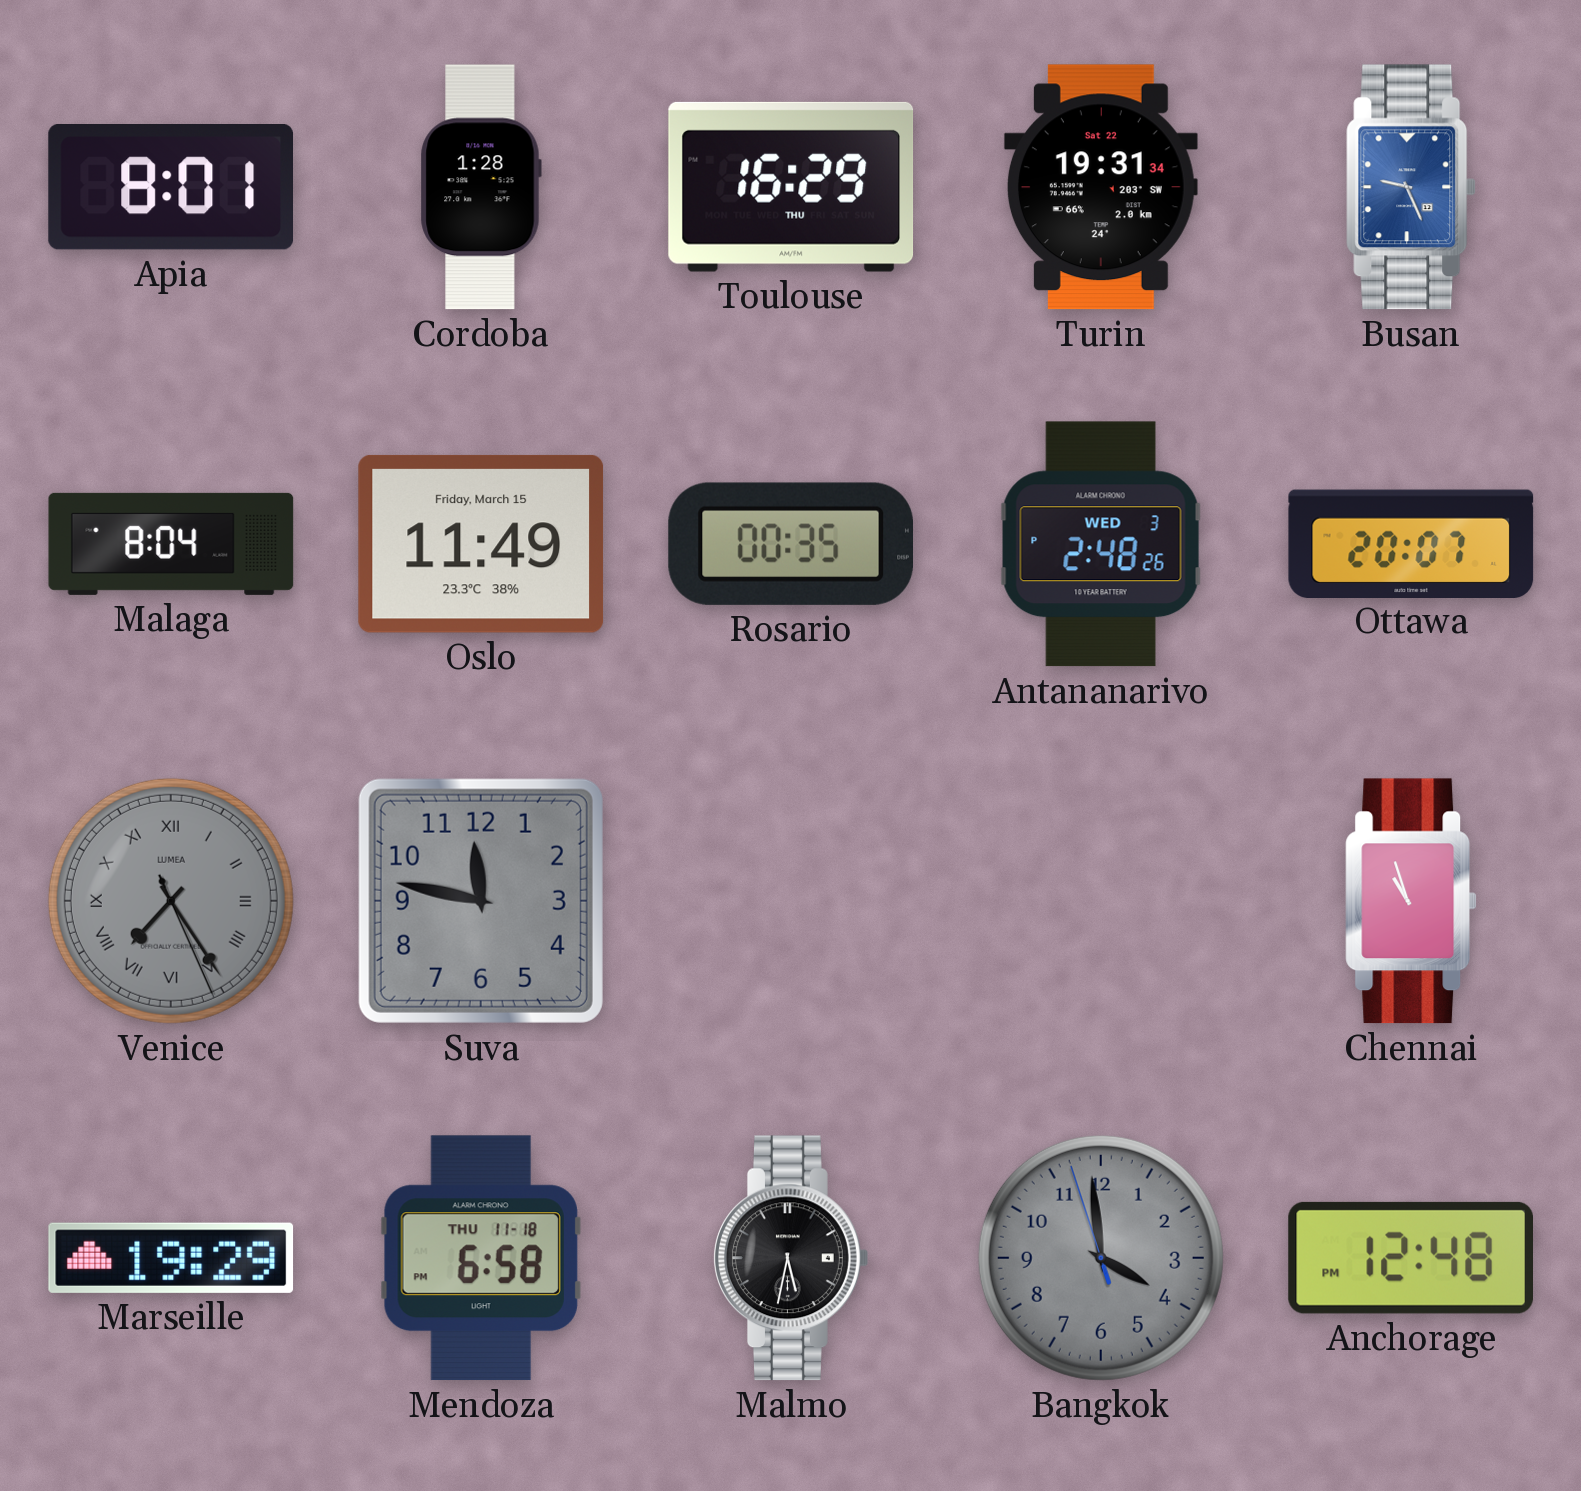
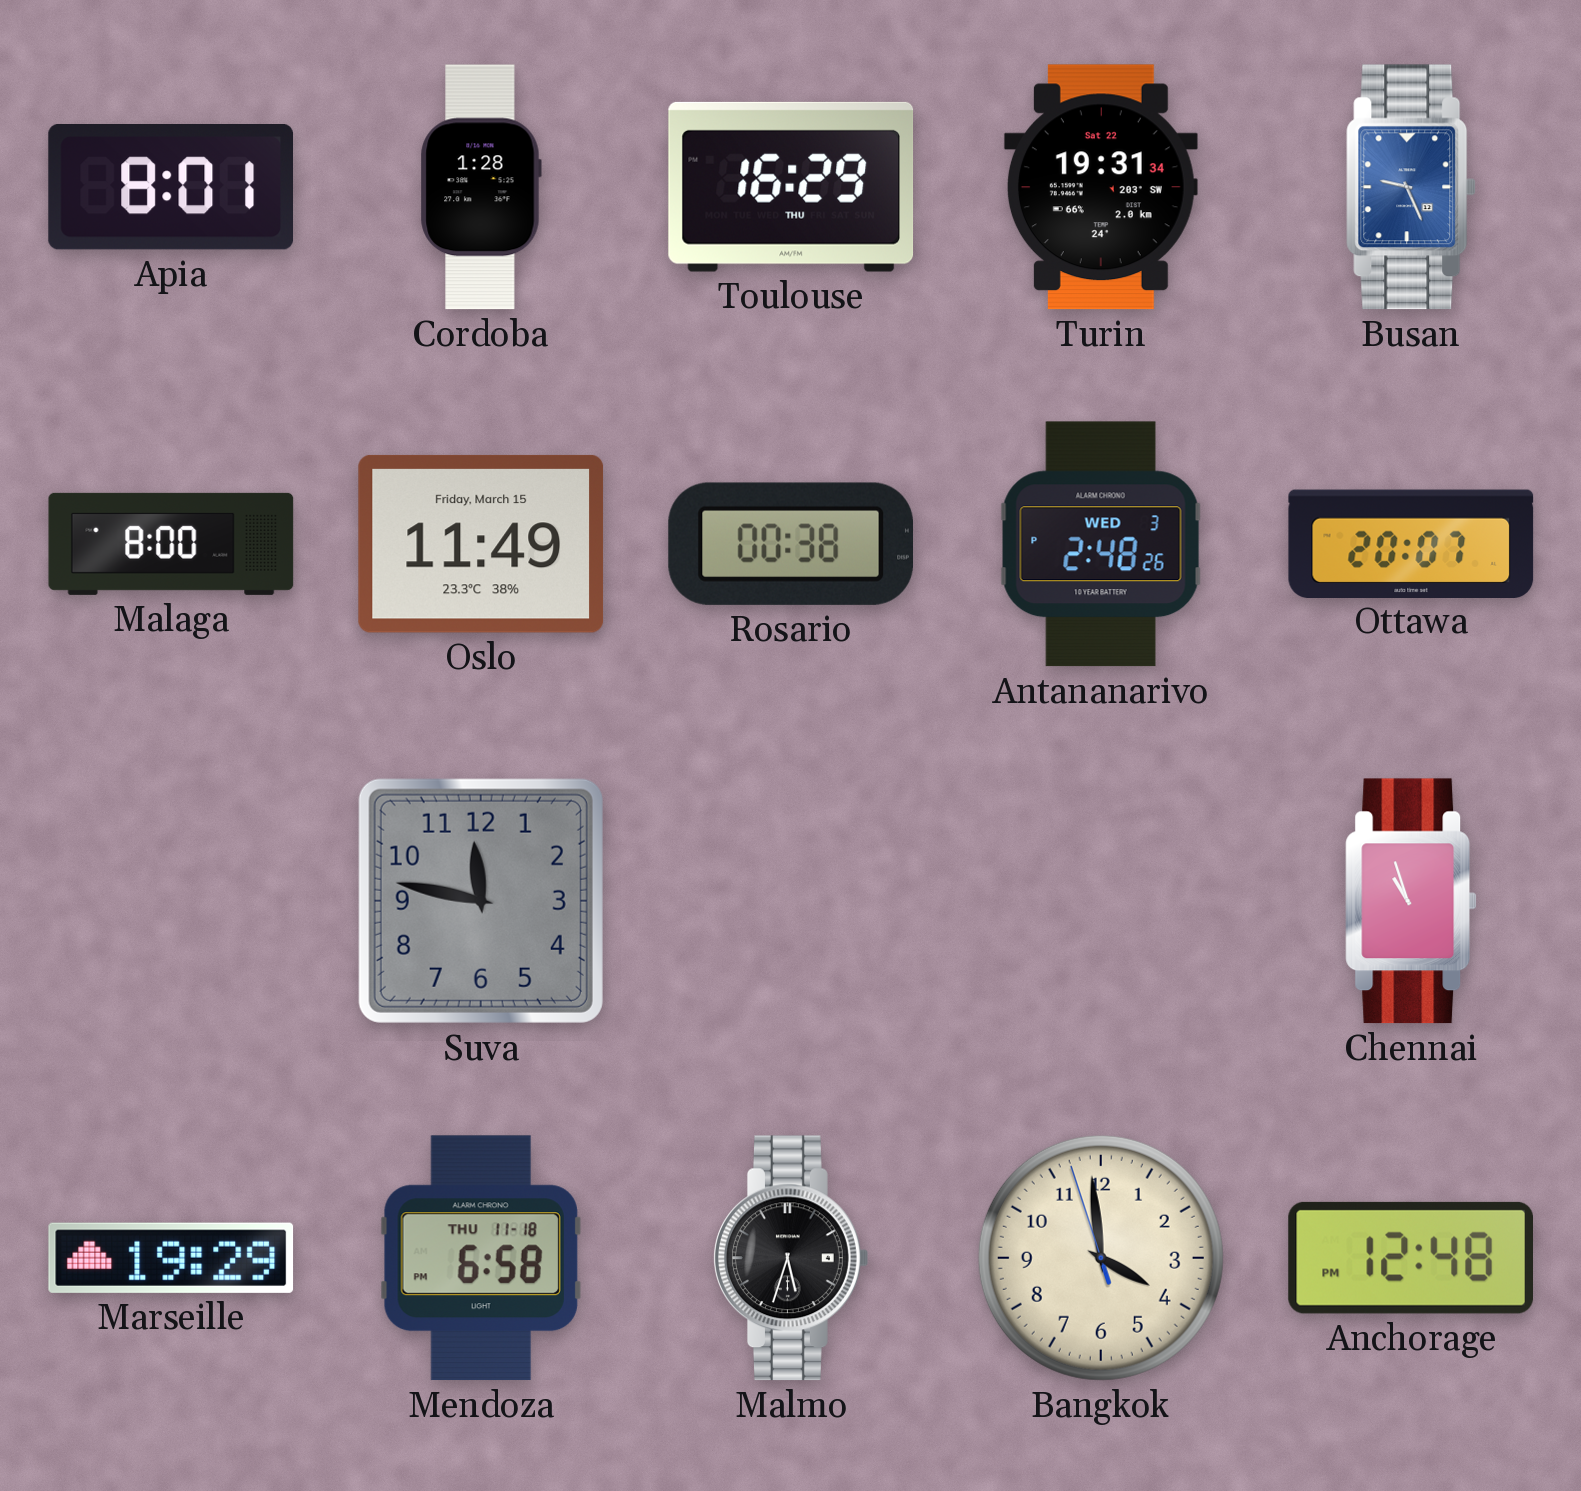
Malaga: 8:04 -> 8:00
Rosario: 00:35 -> 00:38
Venice: 7:24 -> none
Malmo: 5:32 -> 5:33
Bangkok dial: grey -> cream
